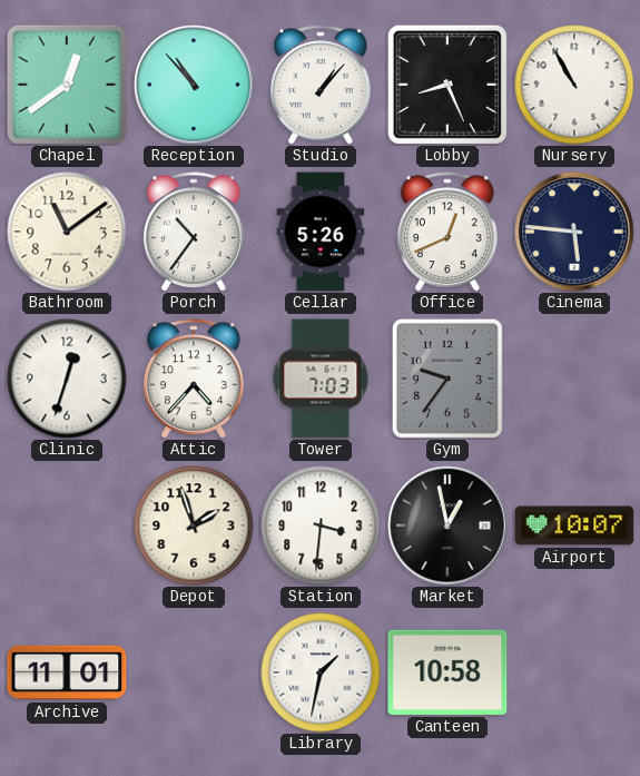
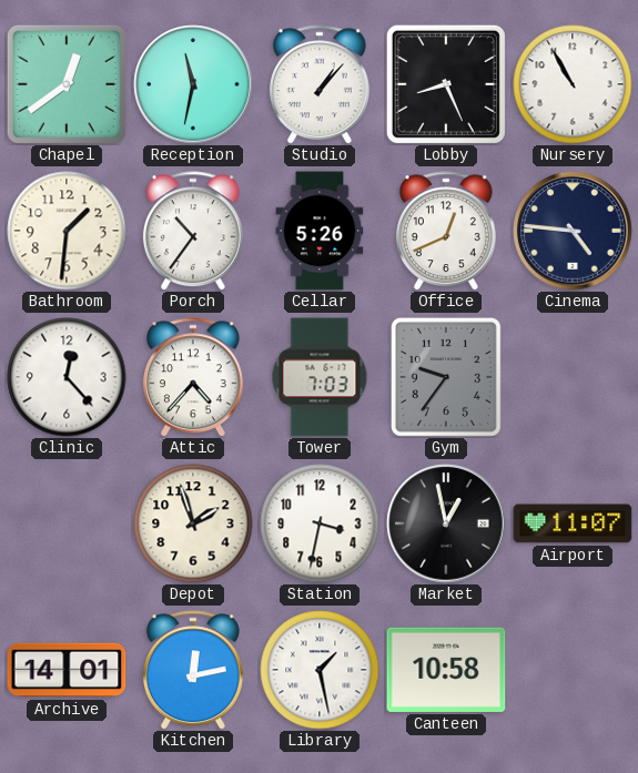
Reception: 10:53 -> 11:32
Bathroom: 11:09 -> 1:31
Cinema: 5:46 -> 4:46
Clinic: 12:33 -> 12:23
Station: 3:31 -> 3:32
Airport: 10:07 -> 11:07
Archive: 11:01 -> 14:01
Kitchen: none -> 12:13
Library: 1:32 -> 1:28
